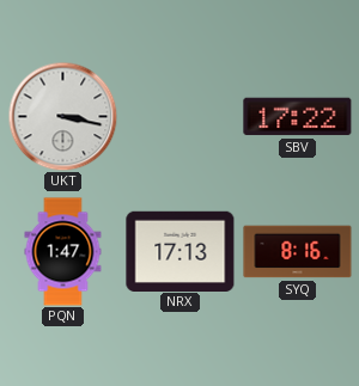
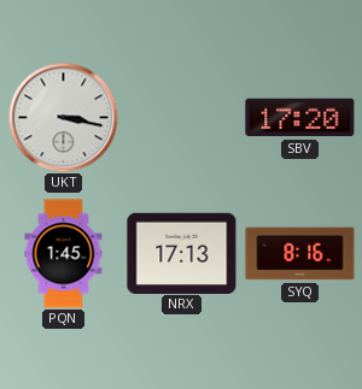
SBV: 17:22 -> 17:20
PQN: 1:47 -> 1:45
